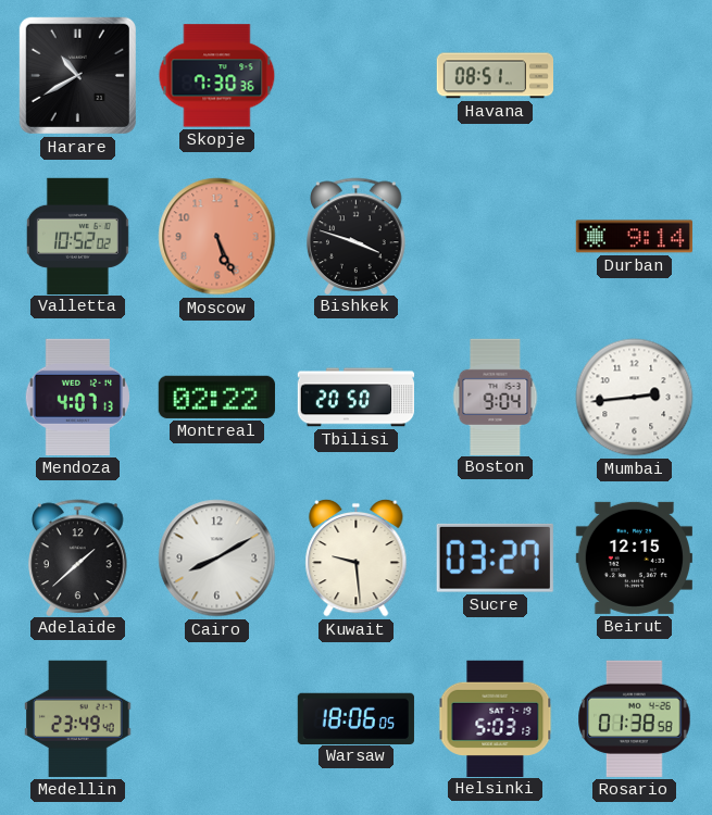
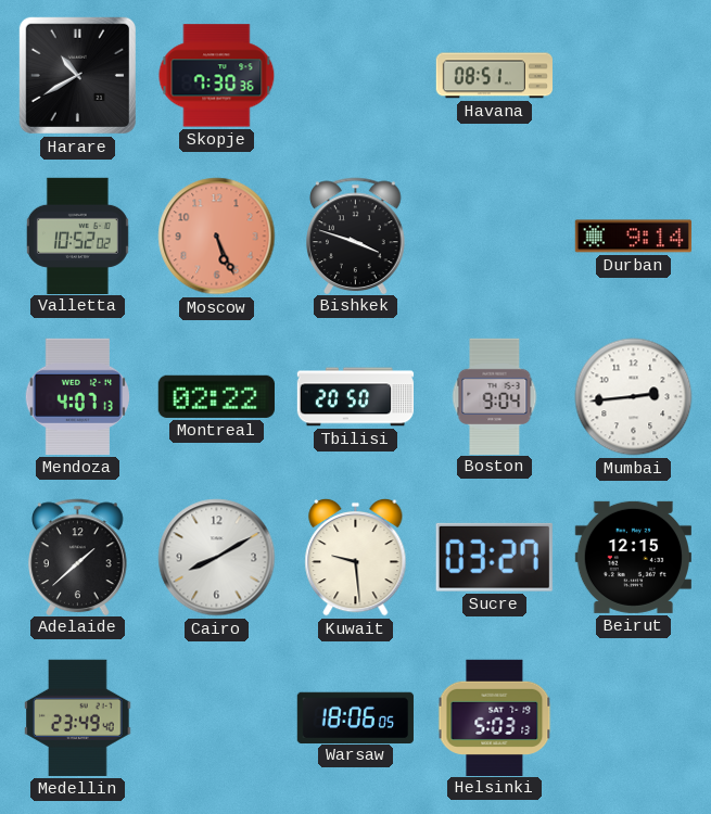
Rosario: 01:38 -> none
